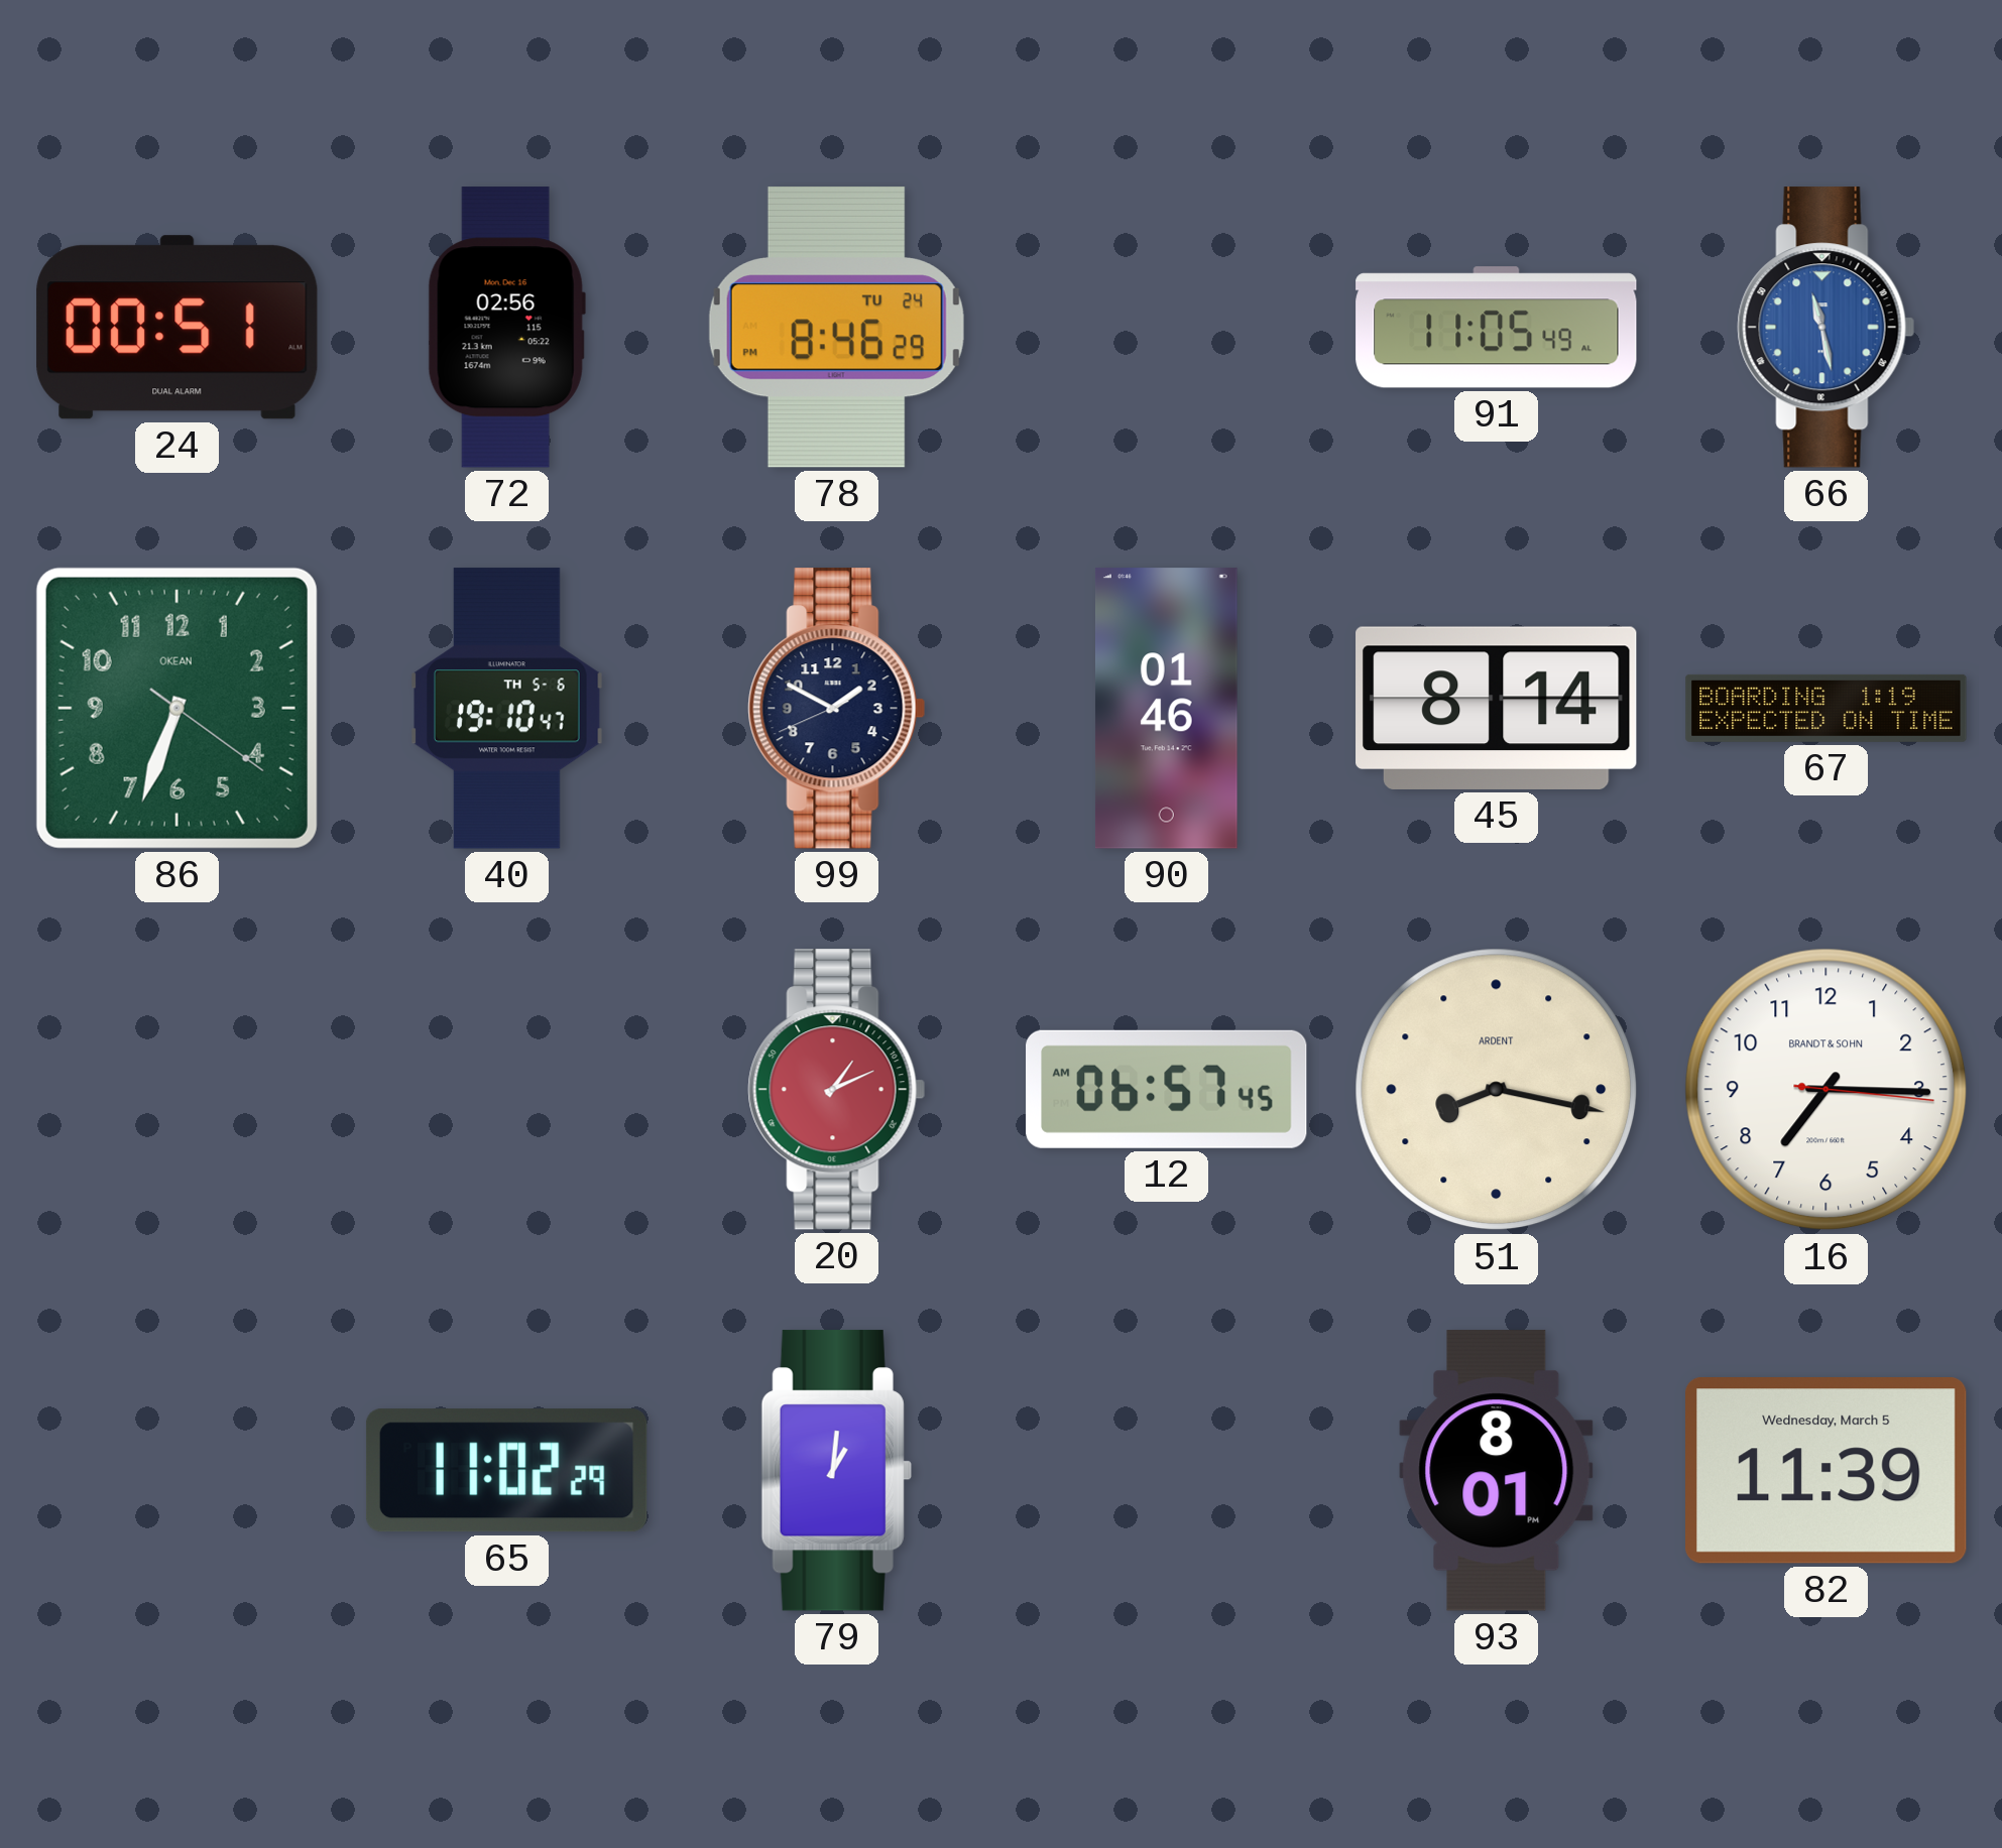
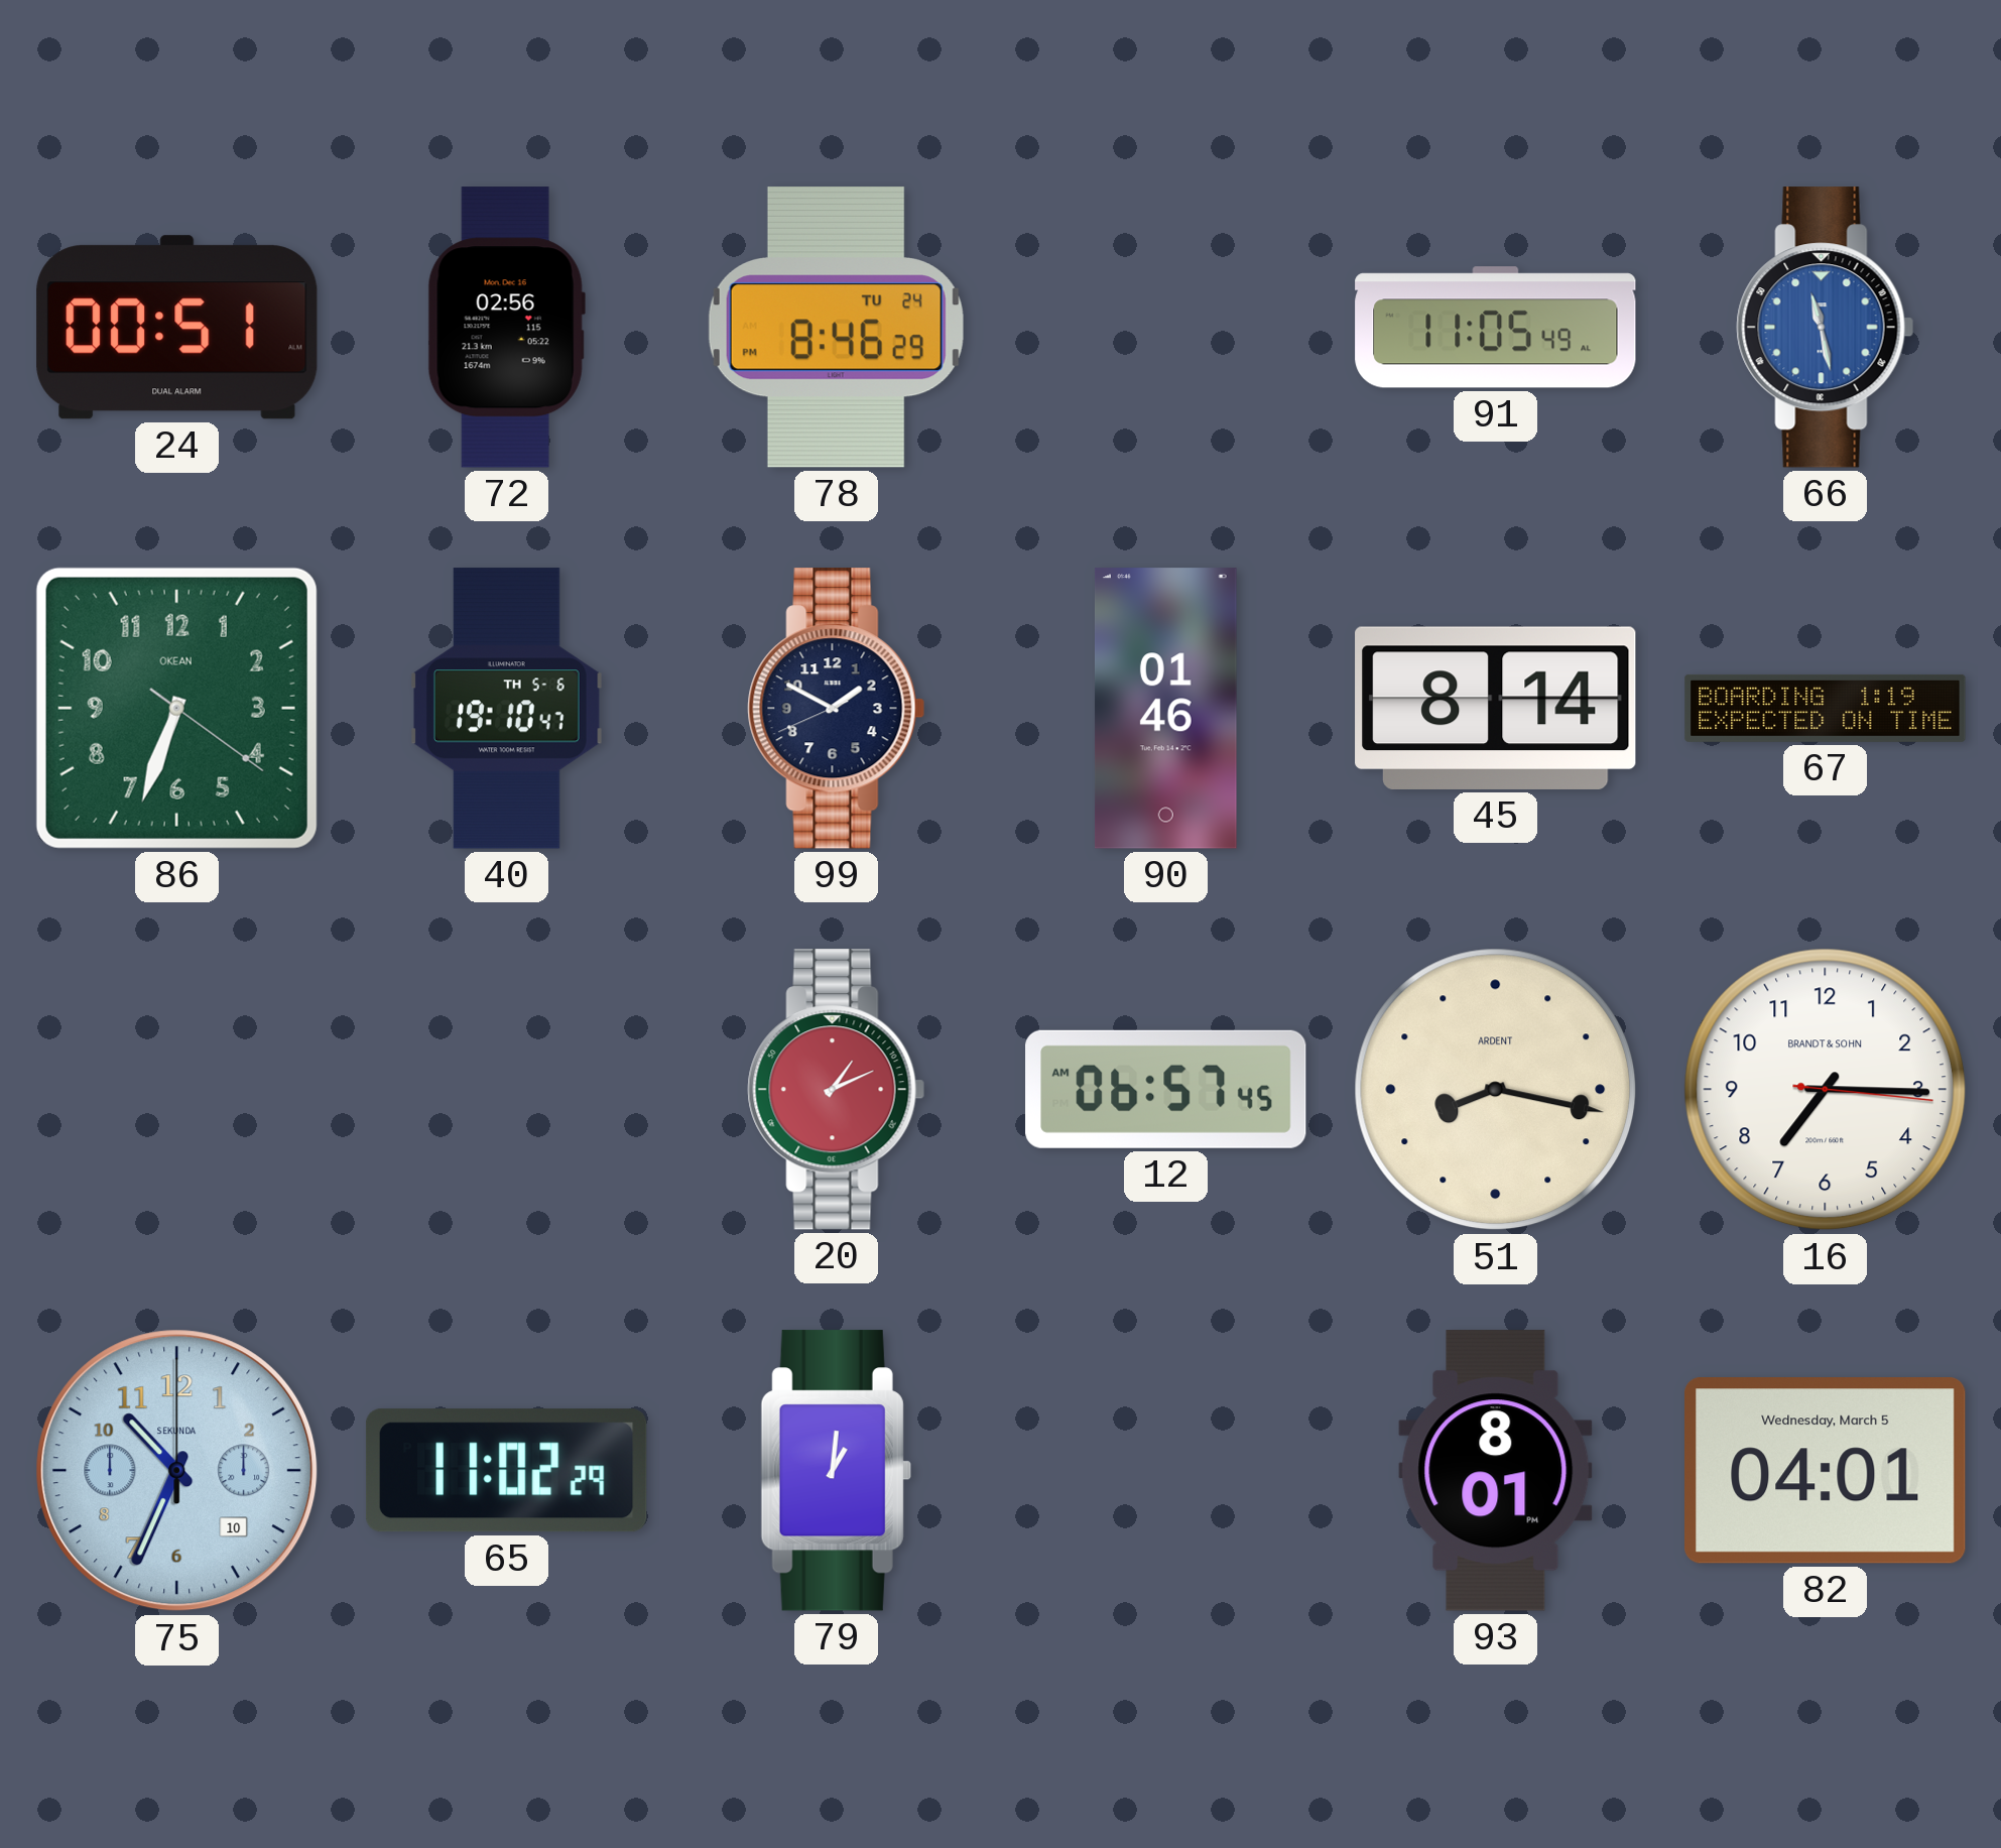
75: none -> 10:34
82: 11:39 -> 04:01
